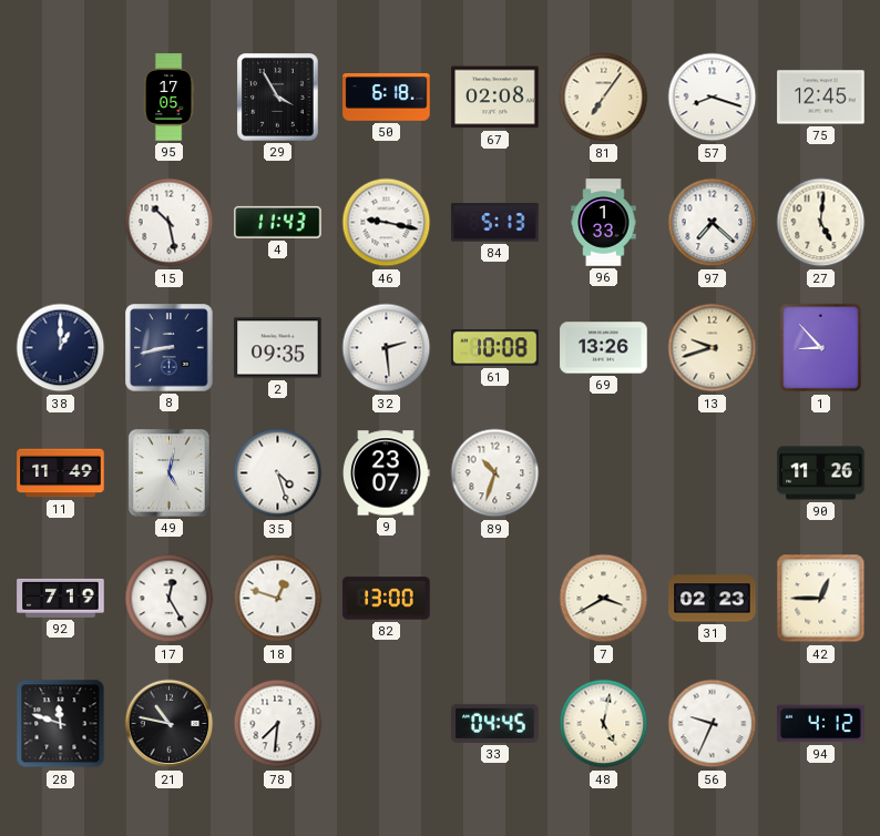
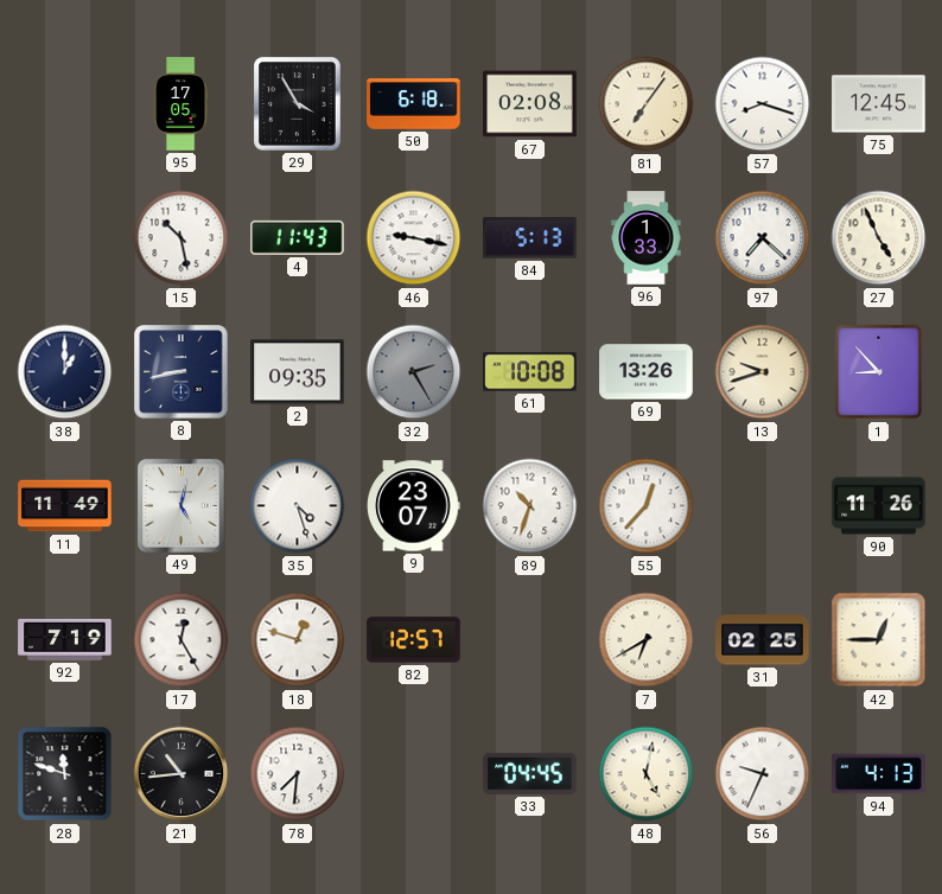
27: 5:01 -> 4:56
32: 2:29 -> 2:25
32 dial: white -> grey
55: none -> 12:37
82: 13:00 -> 12:57
7: 3:40 -> 6:40
31: 02:23 -> 02:25
21: 10:47 -> 10:44
94: 4:12 -> 4:13
